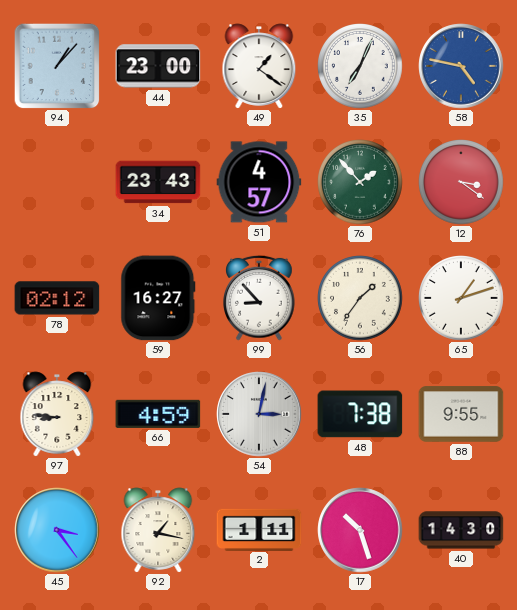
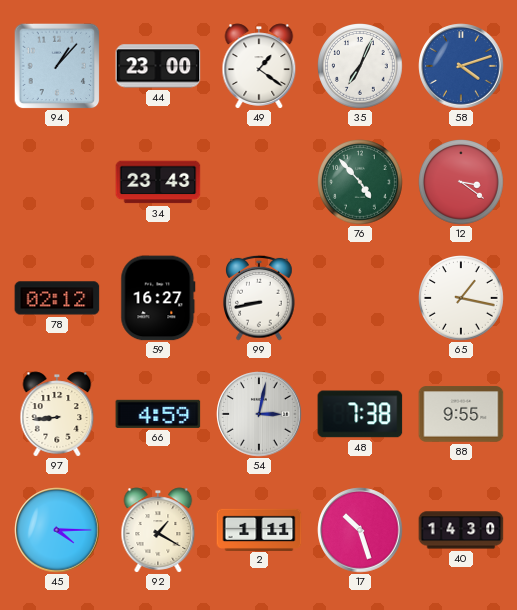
58: 4:47 -> 4:12
51: 4:57 -> none
76: 1:53 -> 4:53
99: 8:53 -> 8:43
56: 1:36 -> none
65: 1:12 -> 1:17
97: 8:46 -> 8:44
45: 3:24 -> 4:15
92: 1:17 -> 1:20
